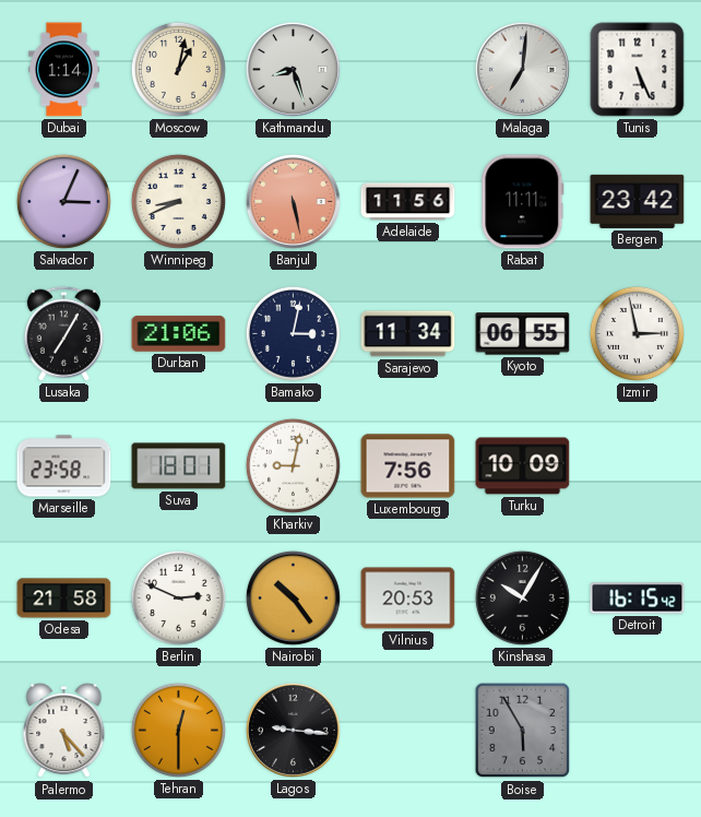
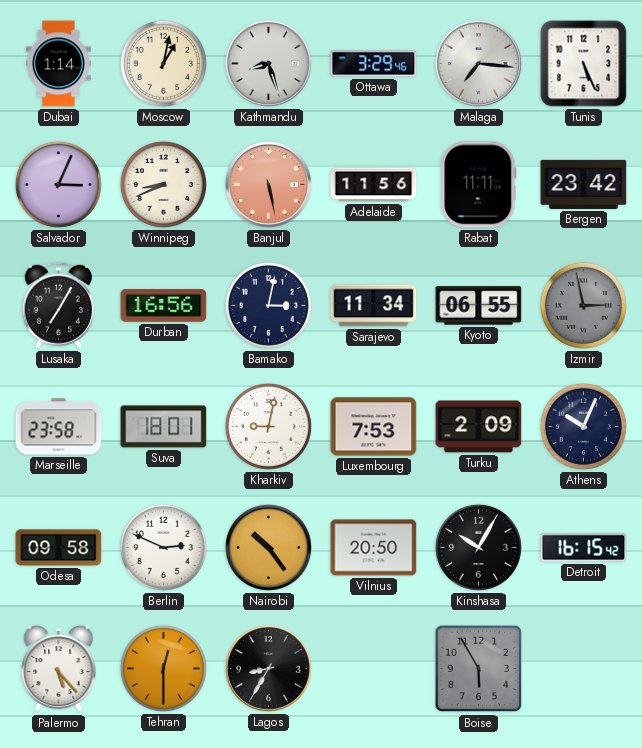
Ottawa: none -> 3:29
Malaga: 7:01 -> 7:16
Durban: 21:06 -> 16:56
Izmir dial: white -> grey
Luxembourg: 7:56 -> 7:53
Turku: 10:09 -> 2:09
Athens: none -> 10:04
Odesa: 21:58 -> 09:58
Vilnius: 20:53 -> 20:50
Lagos: 9:16 -> 8:35
